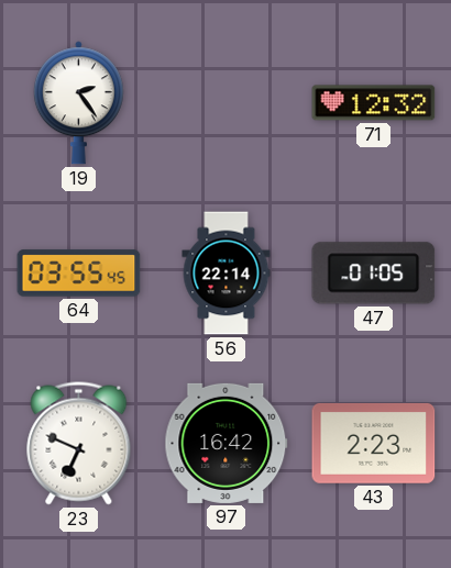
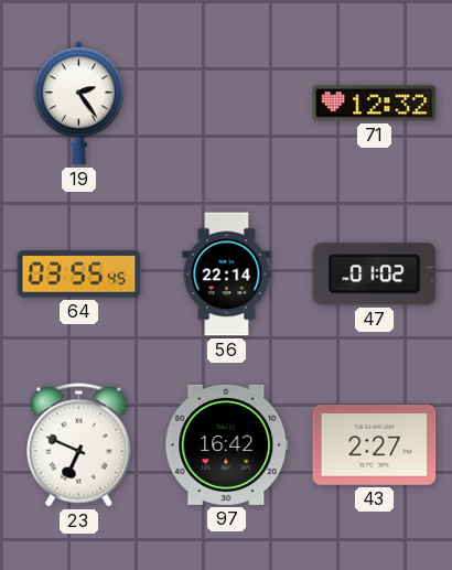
47: 01:05 -> 01:02
43: 2:23 -> 2:27
